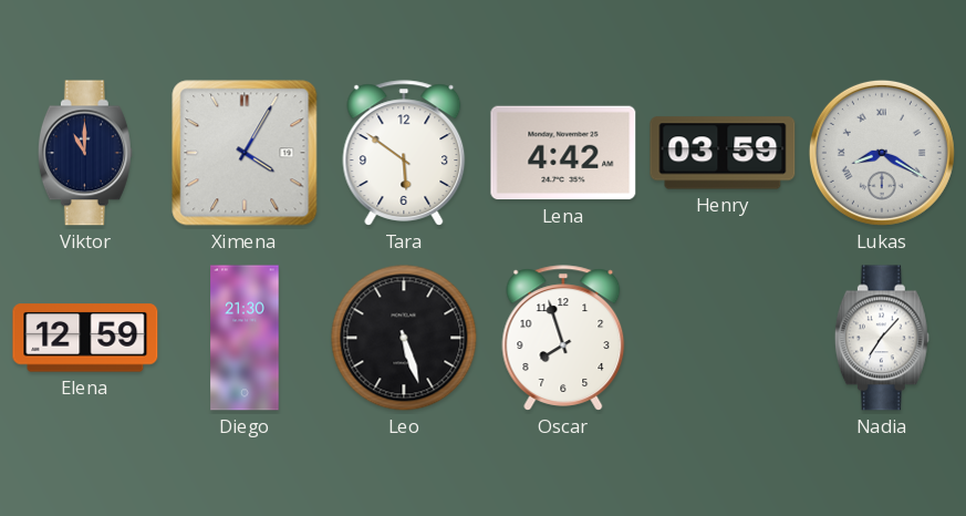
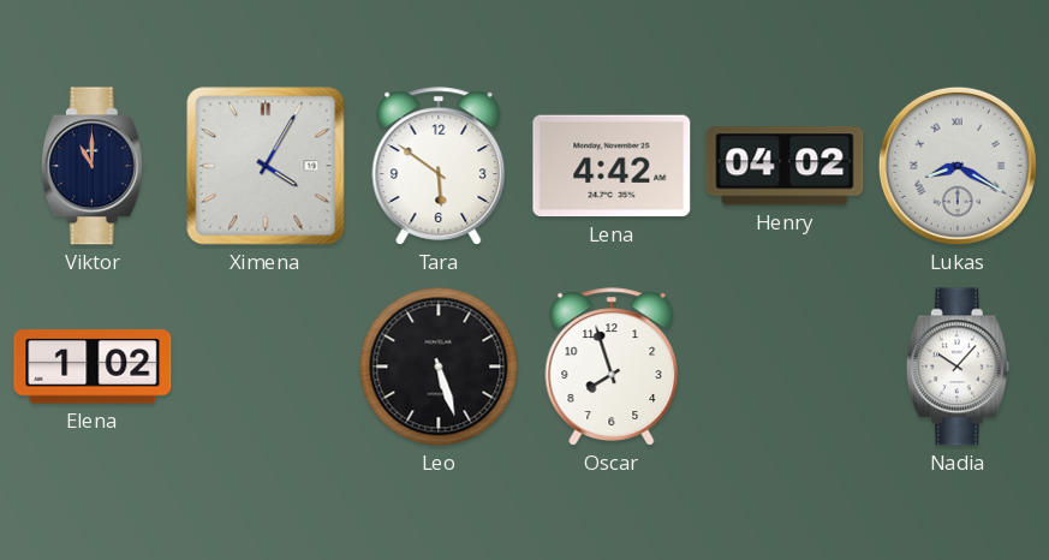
Henry: 03:59 -> 04:02
Elena: 12:59 -> 1:02
Diego: 21:30 -> none
Nadia: 7:07 -> 10:07
